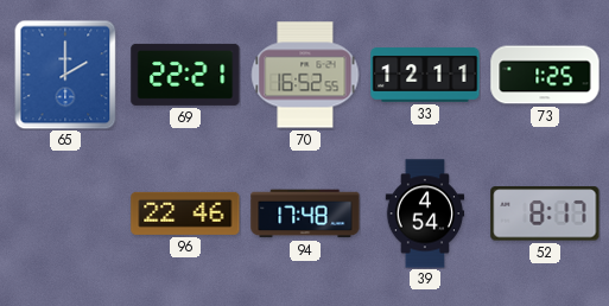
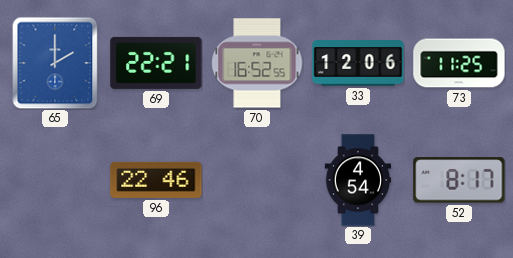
33: 12:11 -> 12:06
73: 1:25 -> 11:25
94: 17:48 -> none
